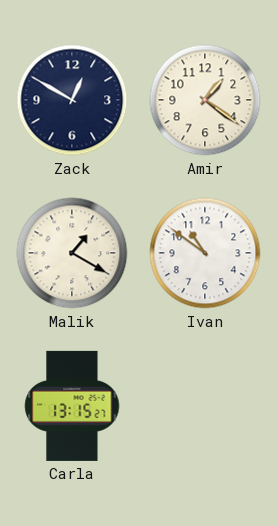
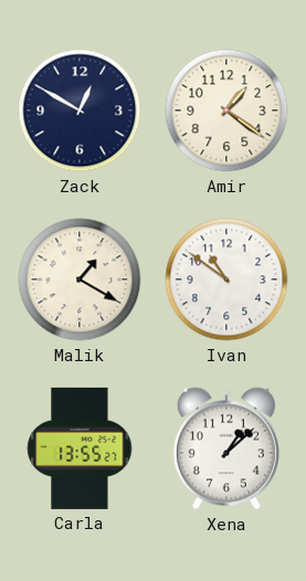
Carla: 13:15 -> 13:55
Xena: none -> 1:08
